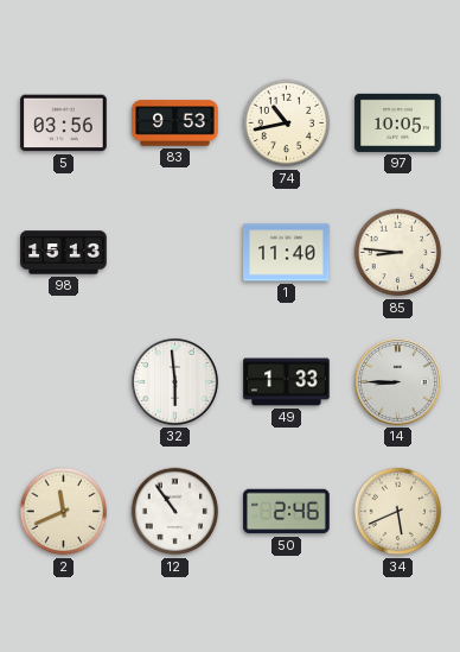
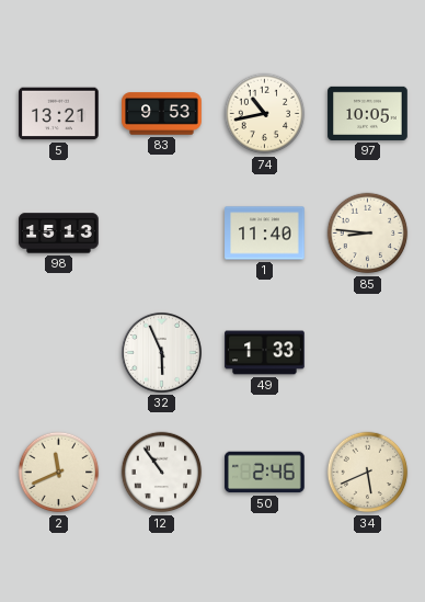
5: 03:56 -> 13:21
32: 5:59 -> 5:56
14: 8:45 -> none
